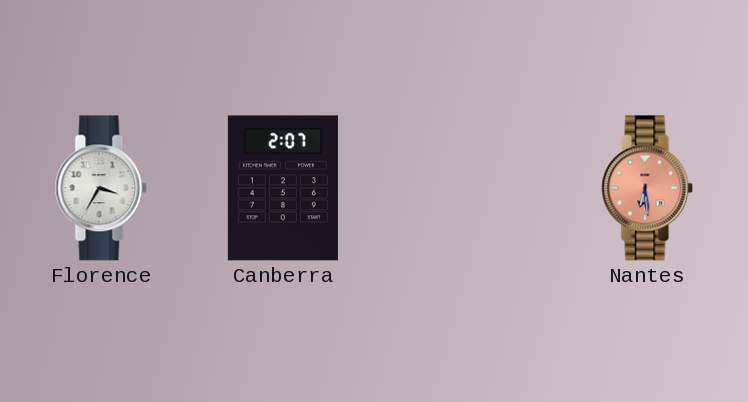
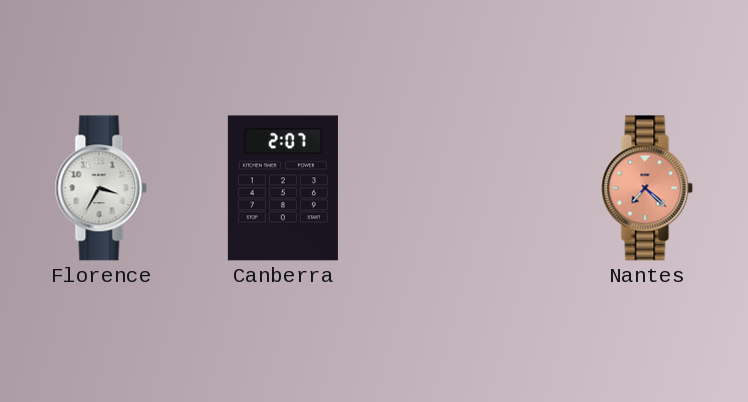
Nantes: 6:29 -> 7:22
